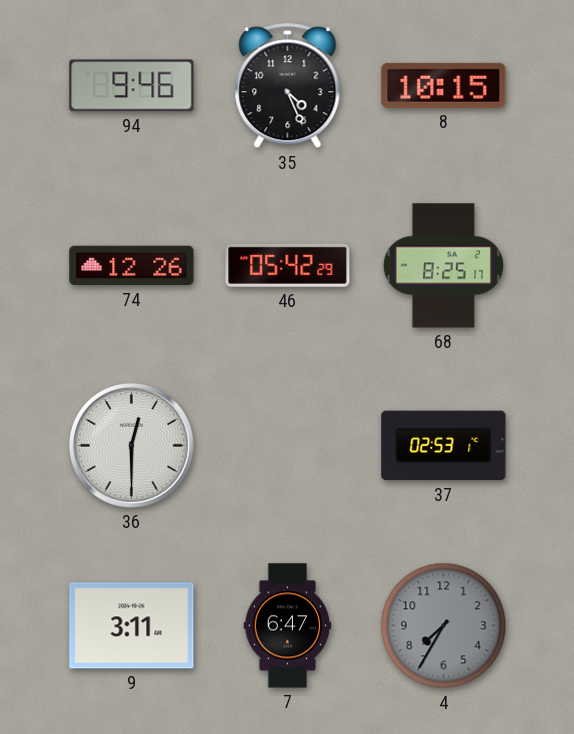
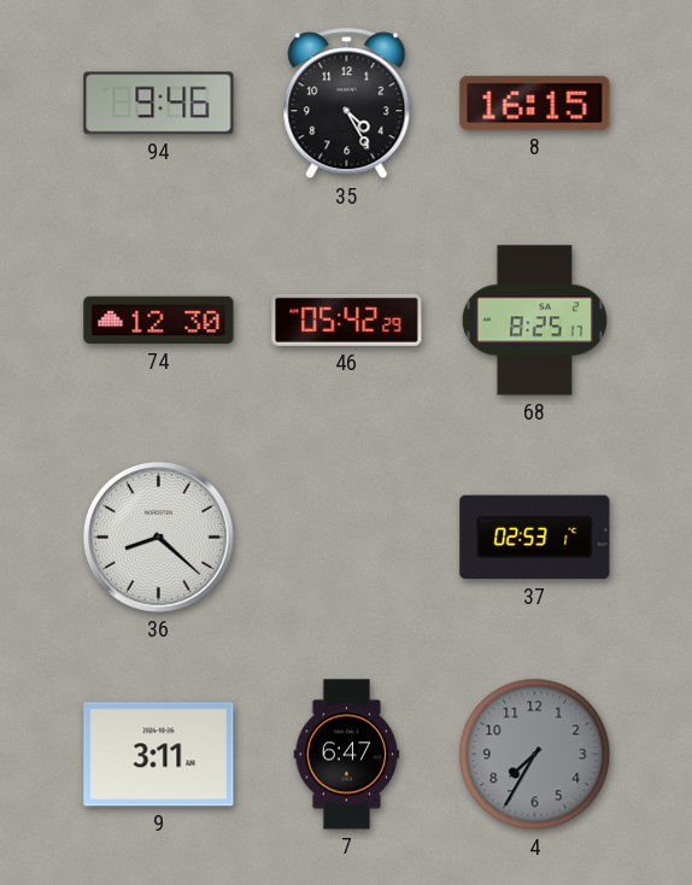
35: 4:26 -> 4:25
8: 10:15 -> 16:15
74: 12:26 -> 12:30
36: 12:30 -> 8:22
